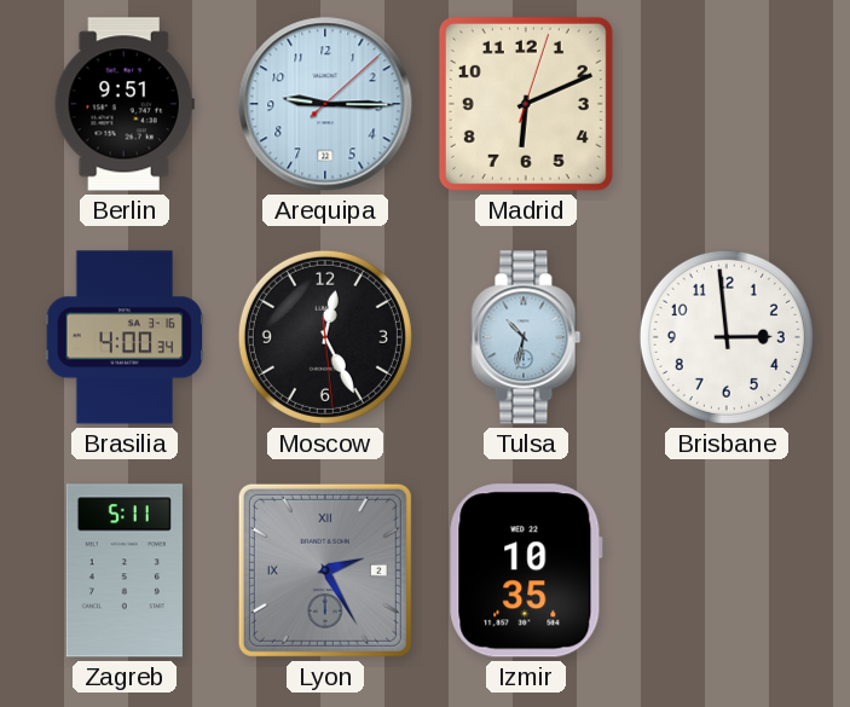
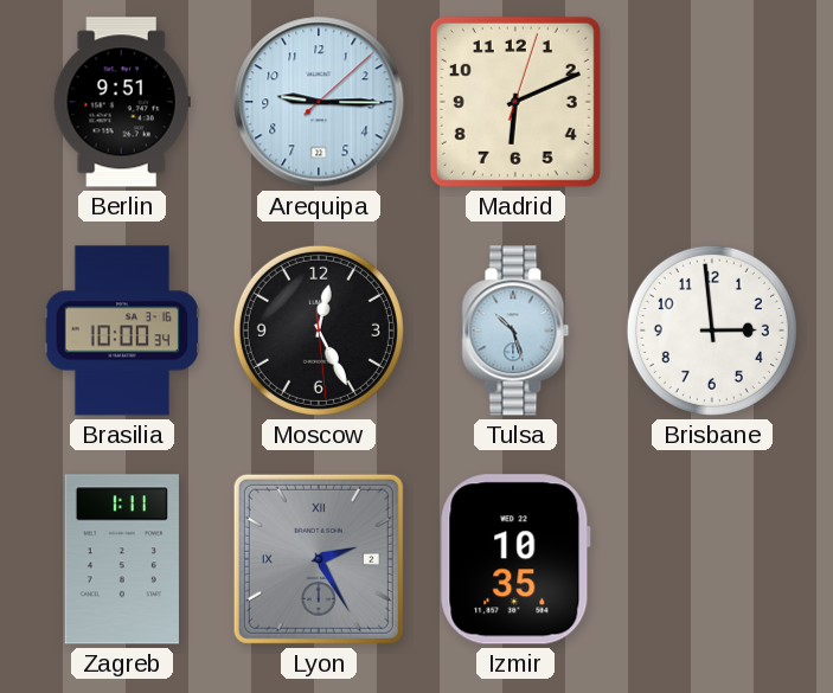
Brasilia: 4:00 -> 10:00
Tulsa: 10:32 -> 10:27
Zagreb: 5:11 -> 1:11
